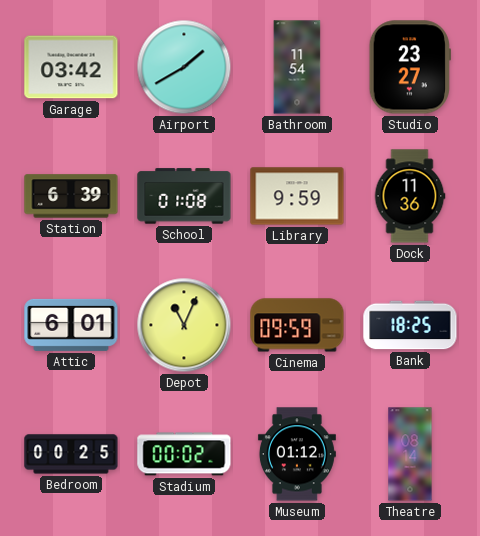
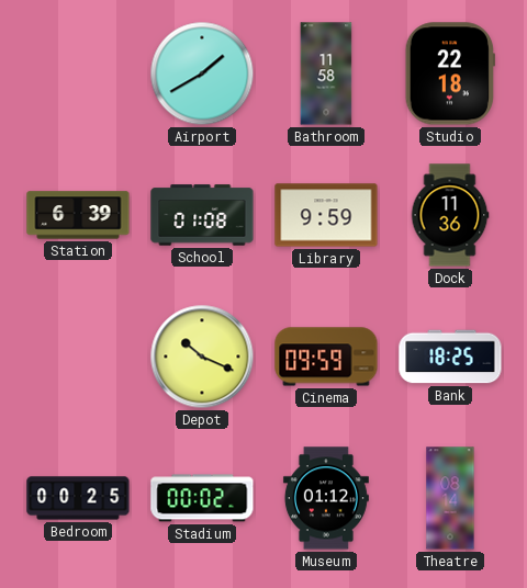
Garage: 03:42 -> none
Bathroom: 11:54 -> 11:58
Studio: 23:27 -> 22:18
Attic: 6:01 -> none
Depot: 11:04 -> 10:19
